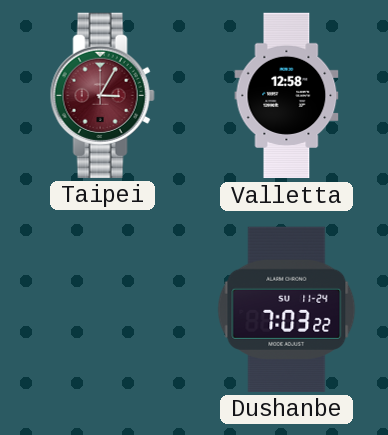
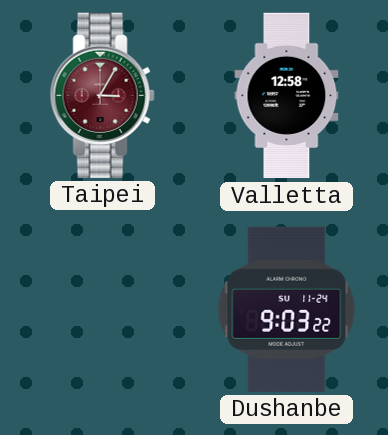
Dushanbe: 7:03 -> 9:03
